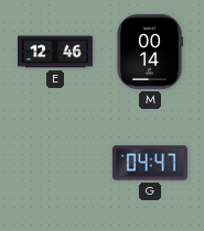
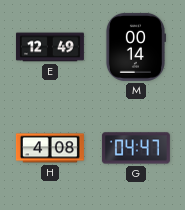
E: 12:46 -> 12:49
H: none -> 4:08
